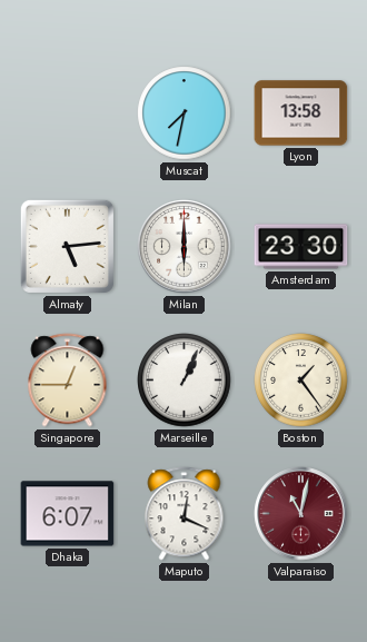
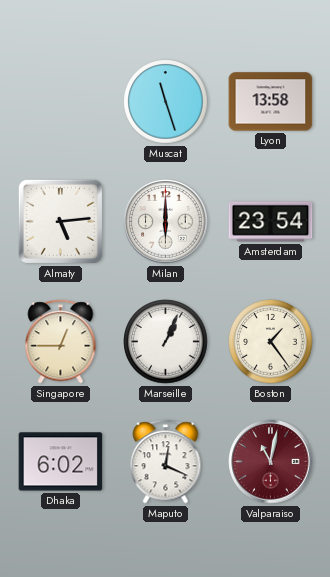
Muscat: 7:32 -> 11:27
Amsterdam: 23:30 -> 23:54
Dhaka: 6:07 -> 6:02
